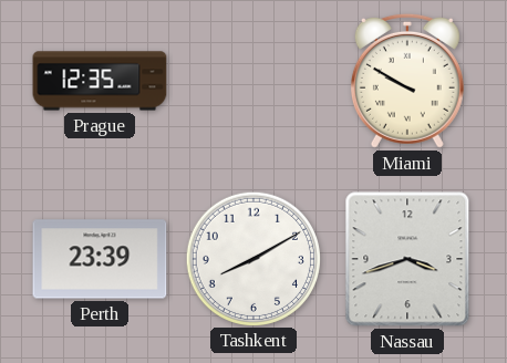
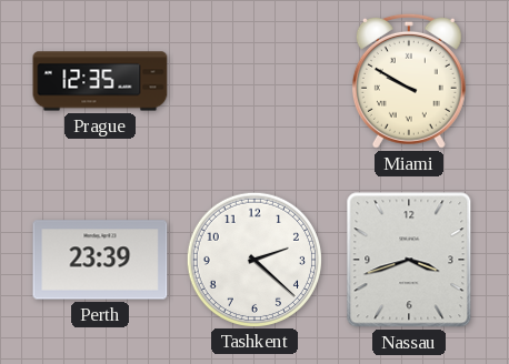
Tashkent: 8:10 -> 2:22
